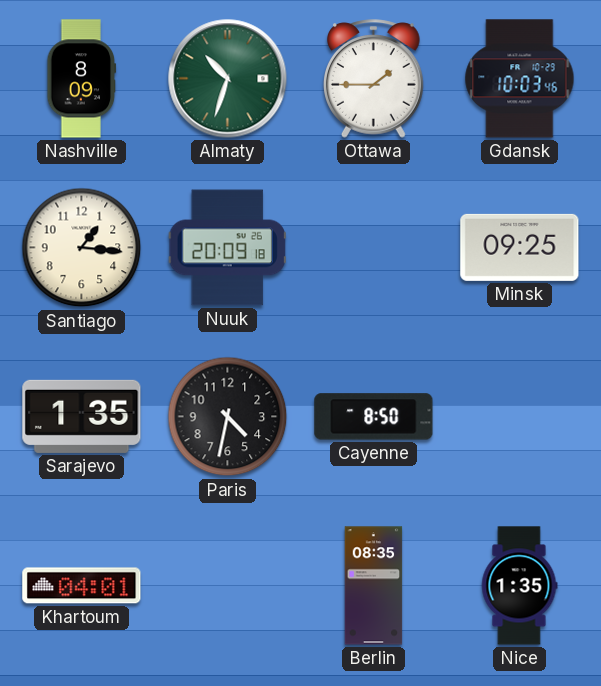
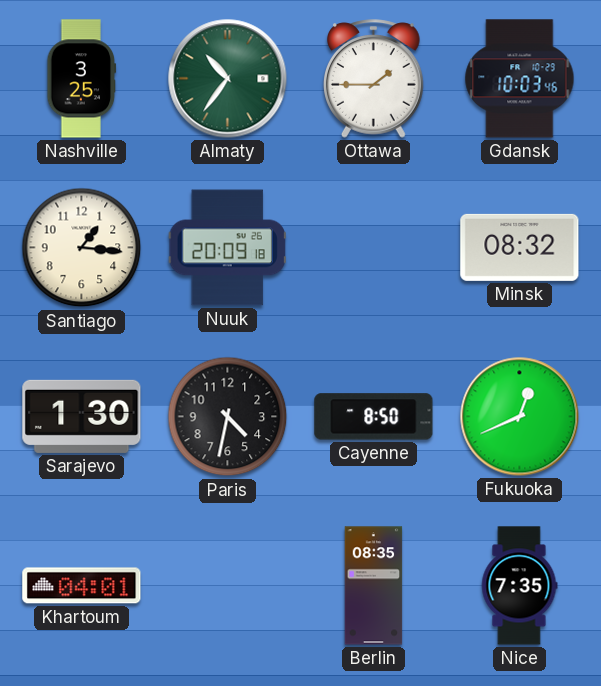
Nashville: 8:09 -> 3:25
Almaty: 10:33 -> 10:36
Minsk: 09:25 -> 08:32
Sarajevo: 1:35 -> 1:30
Fukuoka: none -> 12:41
Nice: 1:35 -> 7:35
